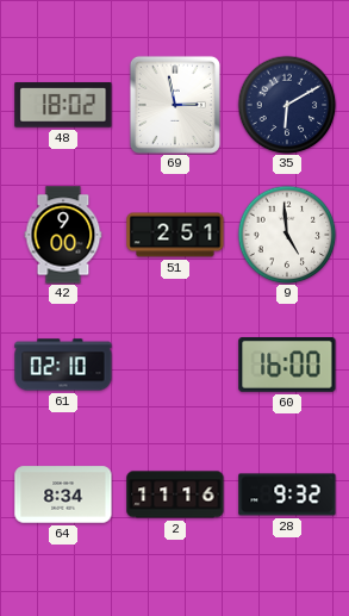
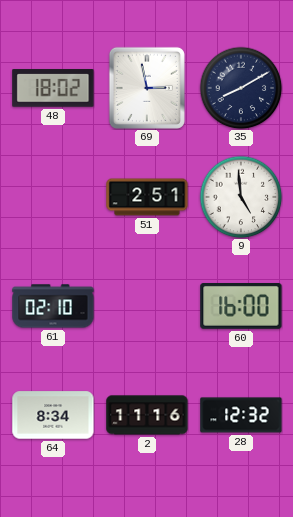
35: 6:10 -> 8:10
42: 9:00 -> none
28: 9:32 -> 12:32
